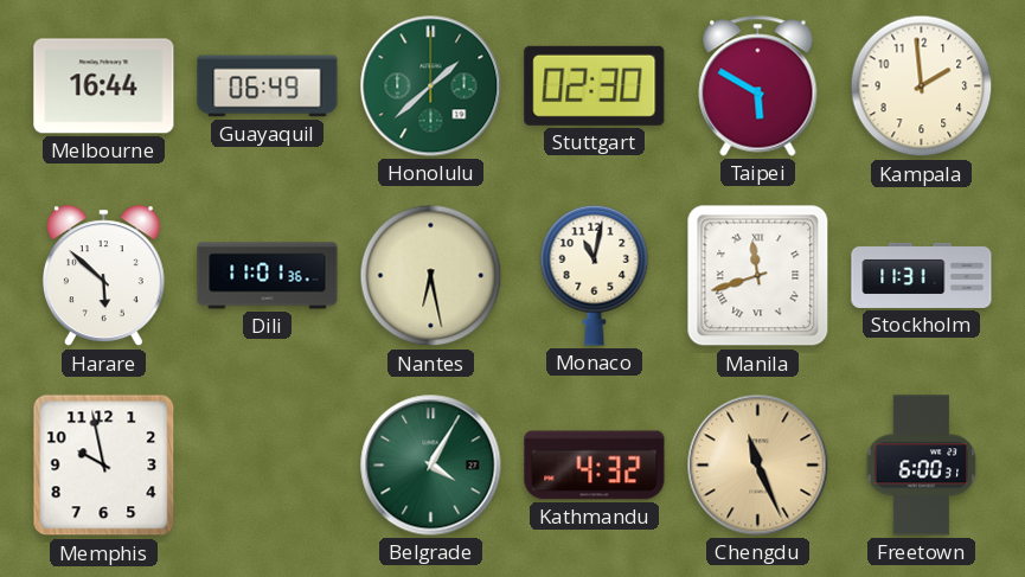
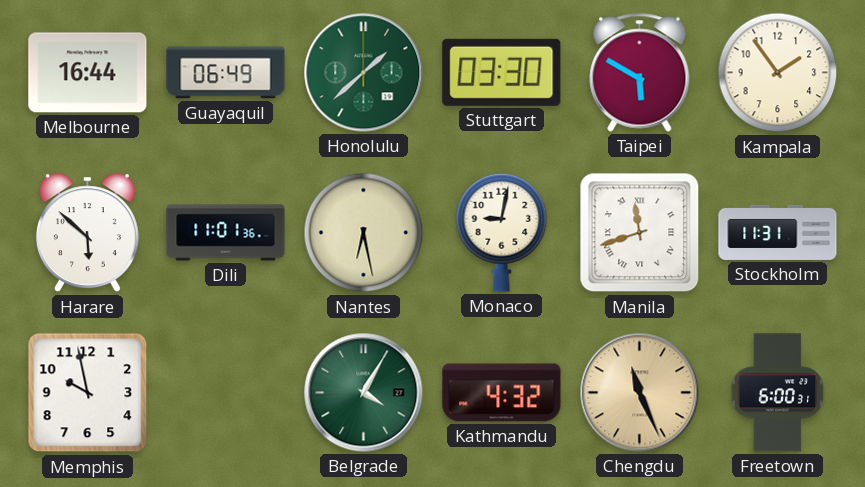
Stuttgart: 02:30 -> 03:30
Kampala: 1:59 -> 1:54
Monaco: 11:02 -> 9:02
